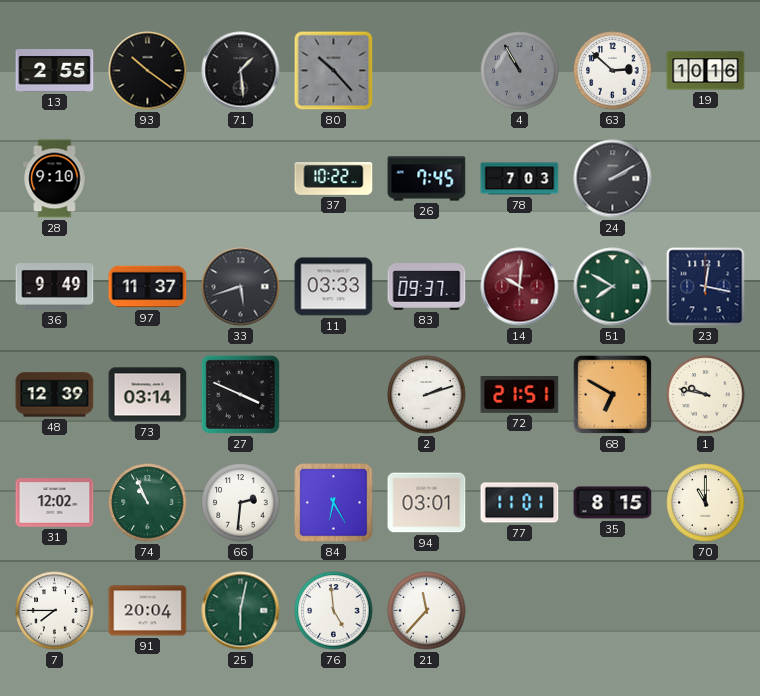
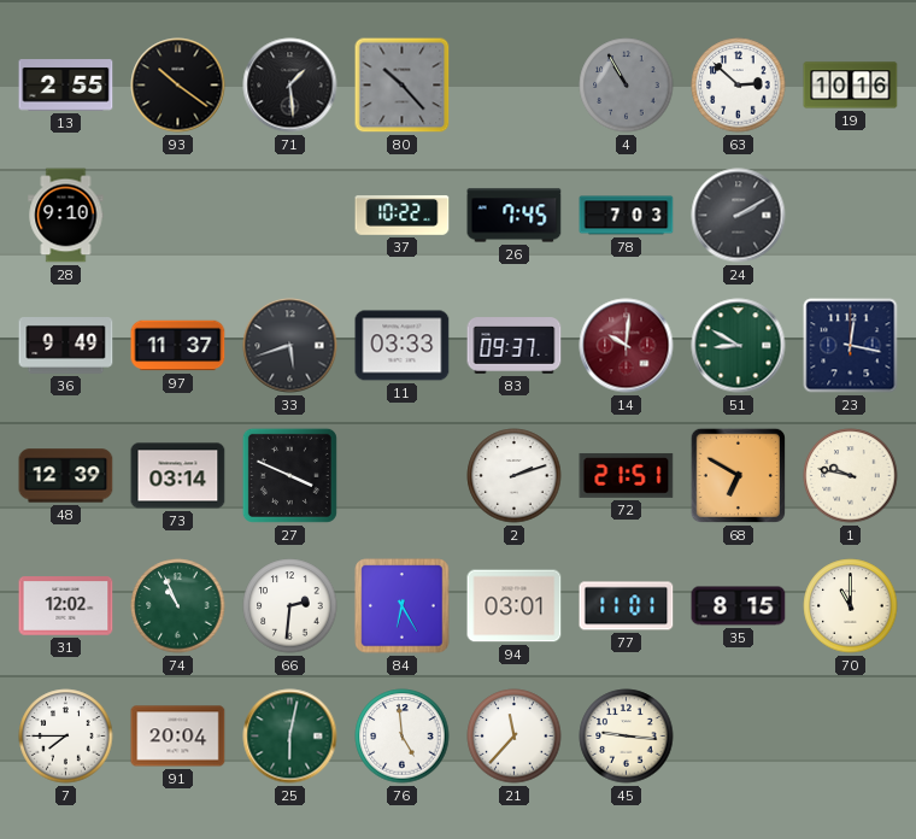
51: 7:50 -> 8:50
45: none -> 9:16
